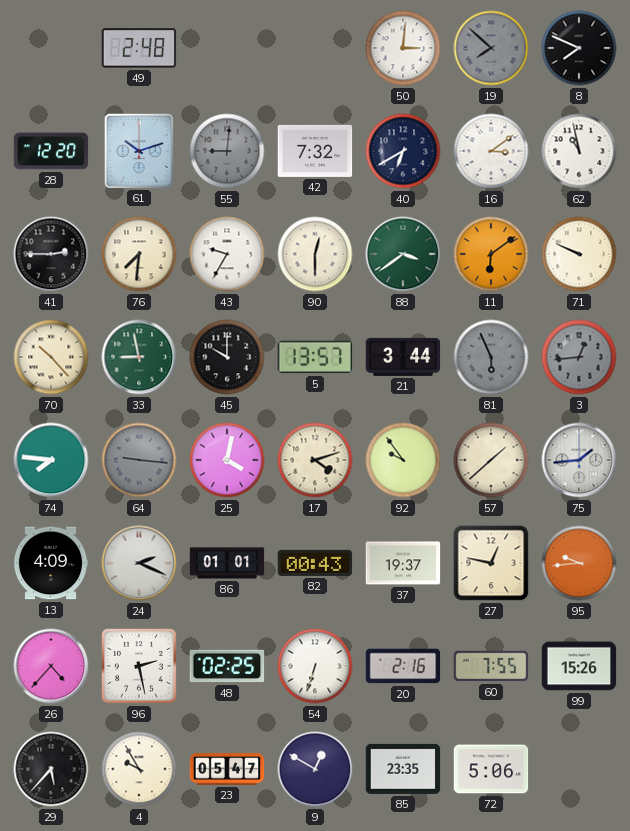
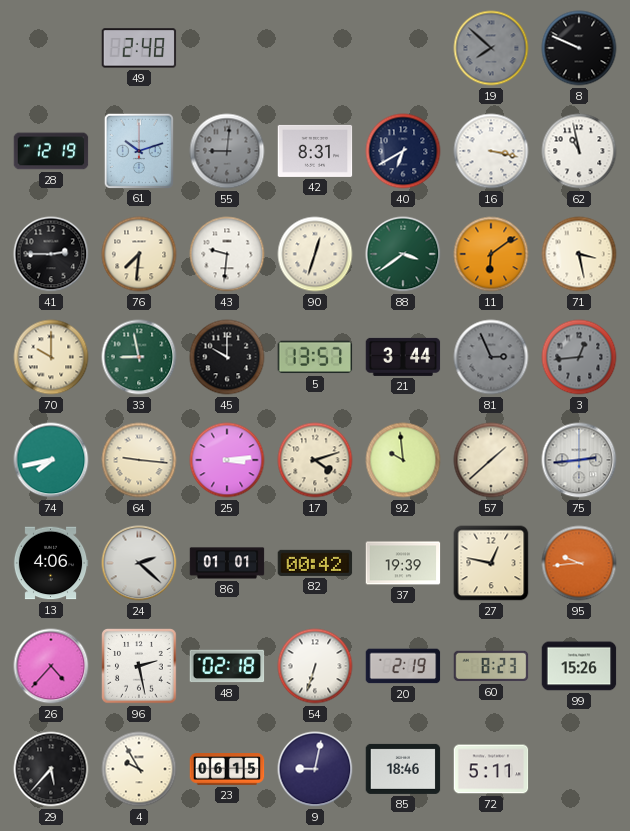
50: 3:01 -> none
8: 7:49 -> 9:49
28: 12:20 -> 12:19
42: 7:32 -> 8:31
16: 3:09 -> 3:17
43: 9:35 -> 9:31
90: 12:30 -> 12:33
71: 9:49 -> 3:28
70: 10:23 -> 10:00
81: 5:56 -> 2:56
74: 7:46 -> 7:43
64 dial: grey -> cream
25: 4:02 -> 3:14
92: 9:54 -> 9:59
75: 1:44 -> 2:44
13: 4:09 -> 4:06
24: 2:19 -> 2:22
82: 00:43 -> 00:42
37: 19:37 -> 19:39
48: 02:25 -> 02:18
20: 2:16 -> 2:19
60: 7:55 -> 8:23
23: 05:47 -> 06:15
9: 12:50 -> 9:02
85: 23:35 -> 18:46
72: 5:06 -> 5:11
